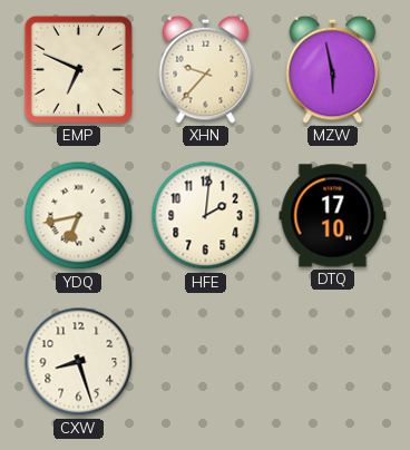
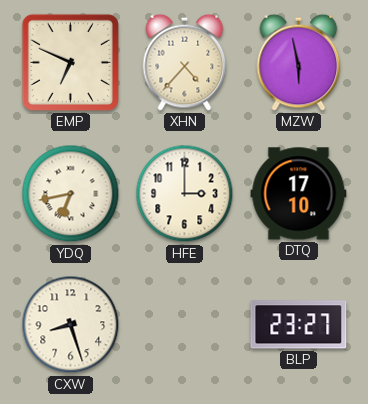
XHN: 9:37 -> 4:37
HFE: 2:01 -> 3:00
BLP: none -> 23:27
